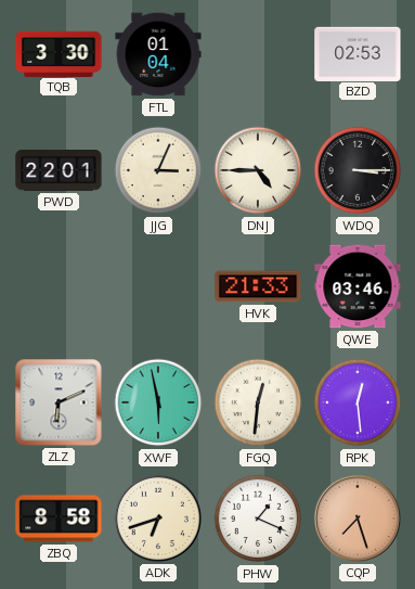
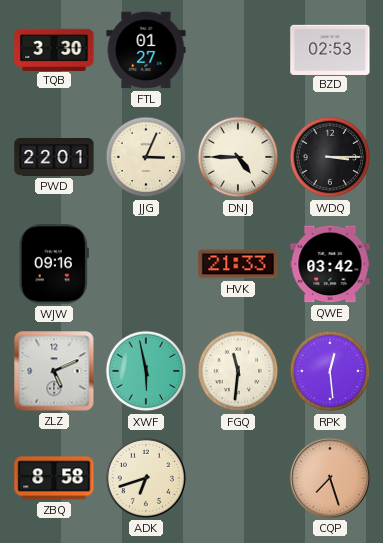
FTL: 01:04 -> 01:27
WJW: none -> 09:16
QWE: 03:46 -> 03:42
ZLZ: 6:11 -> 5:11
FGQ: 12:31 -> 11:31
PHW: 1:19 -> none
